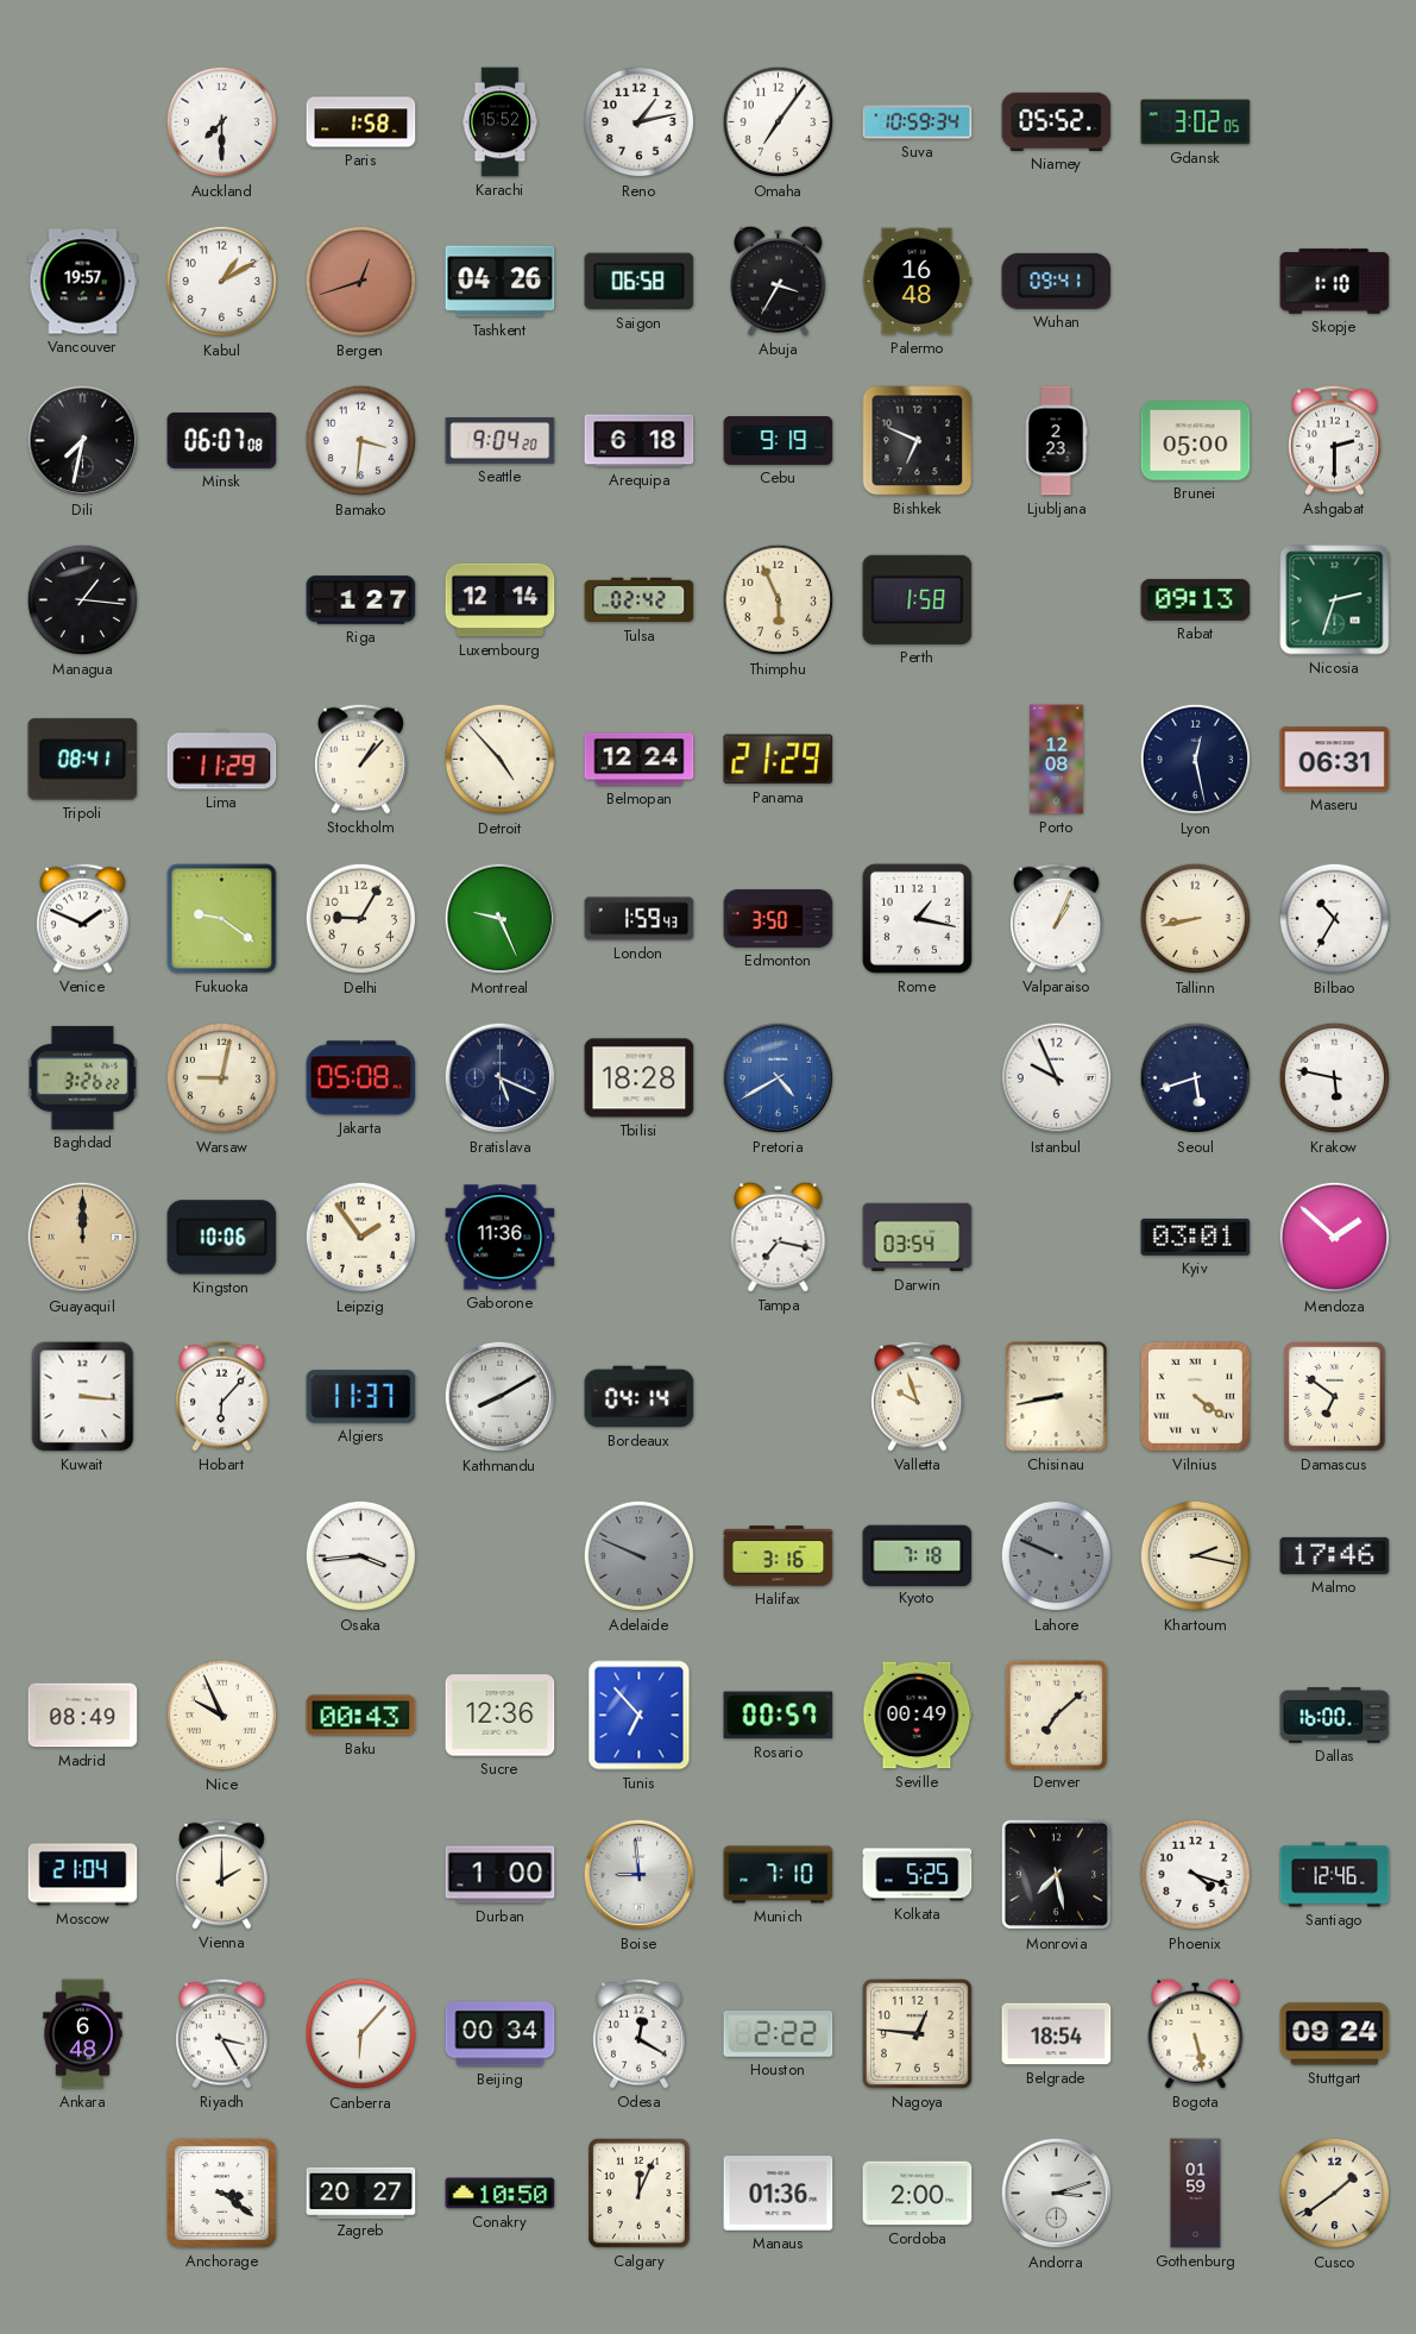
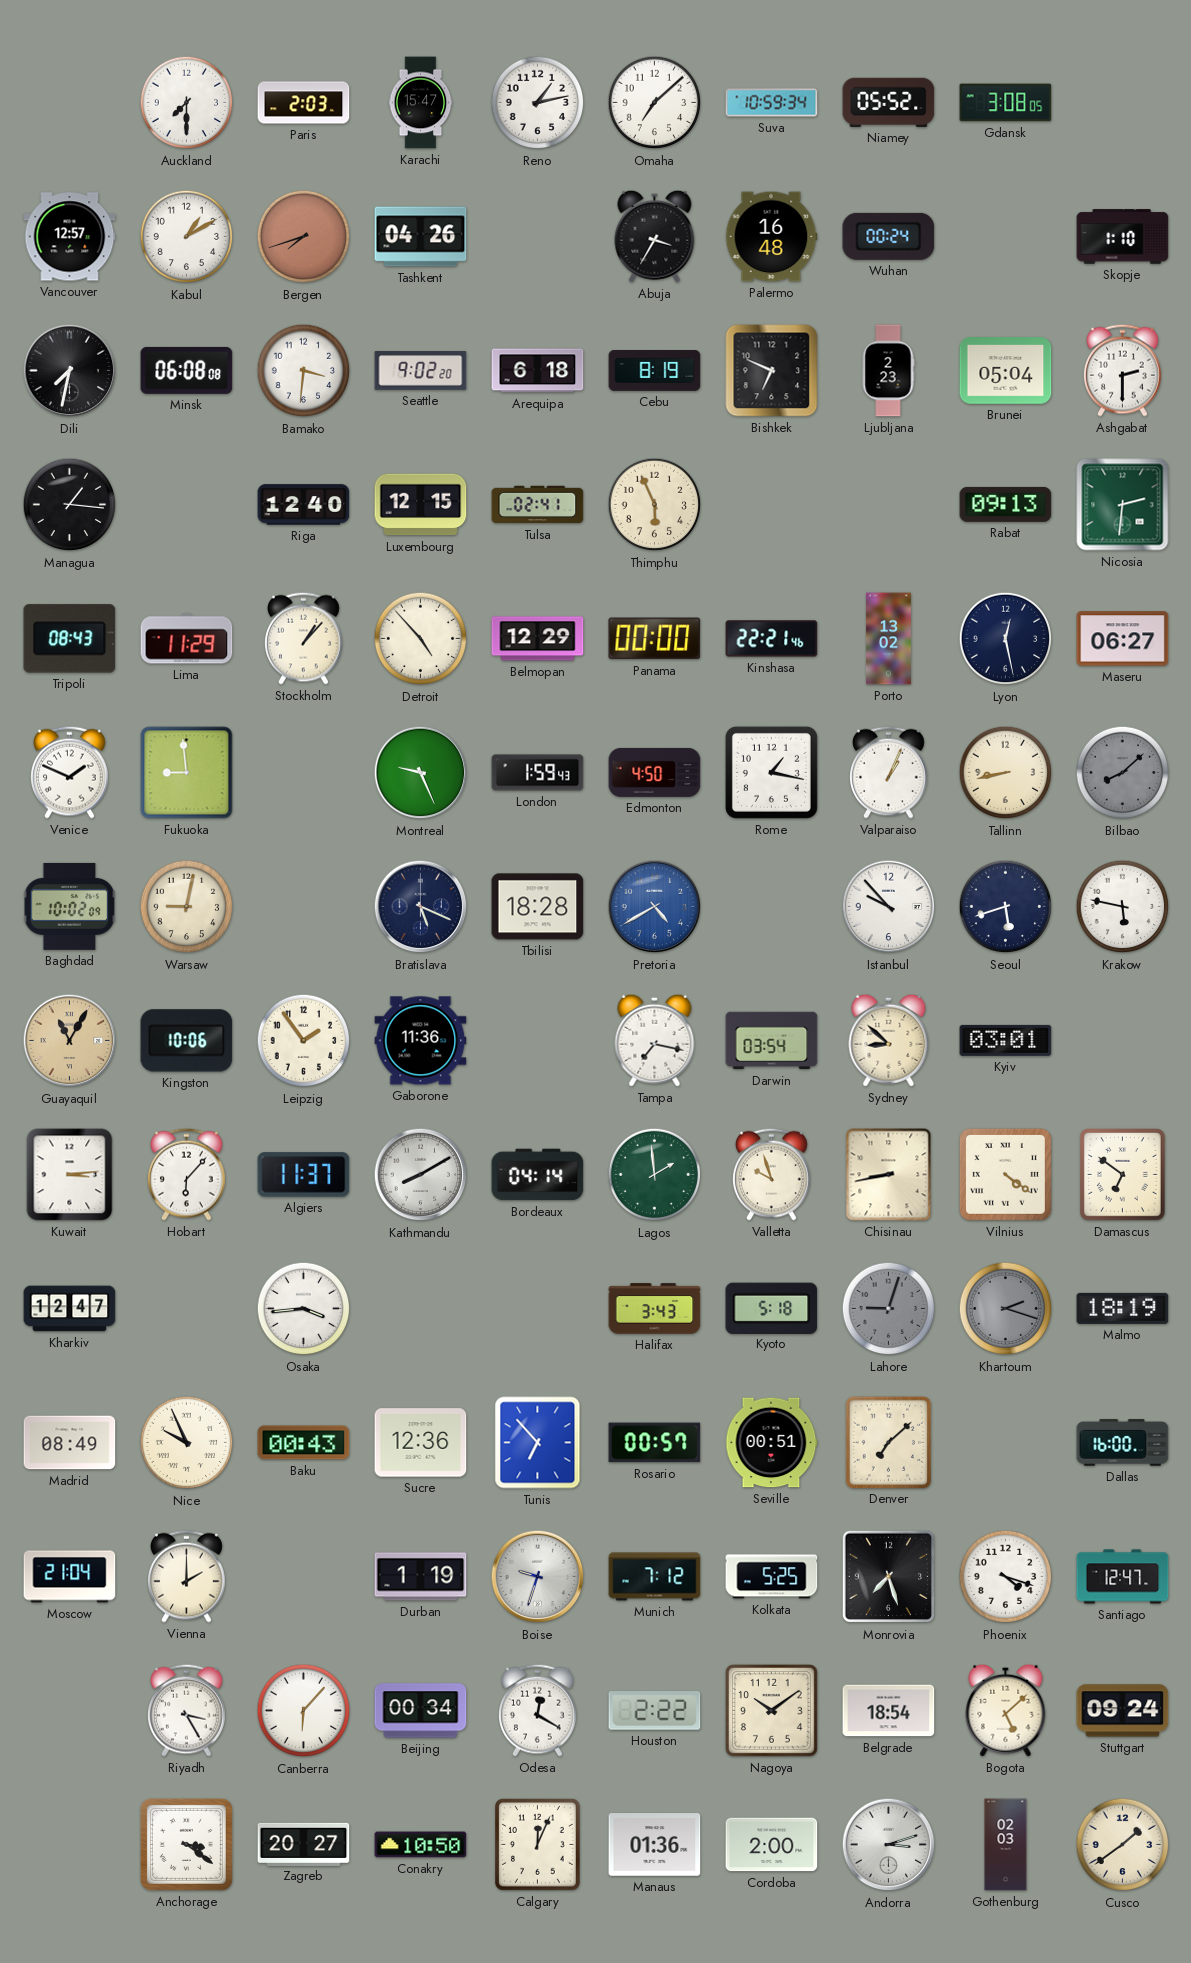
Paris: 1:58 -> 2:03
Karachi: 15:52 -> 15:47
Omaha: 7:06 -> 7:08
Gdansk: 3:02 -> 3:08
Vancouver: 19:57 -> 12:57
Bergen: 12:42 -> 7:42
Saigon: 06:58 -> none
Wuhan: 09:41 -> 00:24
Minsk: 06:07 -> 06:08
Seattle: 9:04 -> 9:02
Cebu: 9:19 -> 8:19
Brunei: 05:00 -> 05:04
Riga: 1:27 -> 12:40
Luxembourg: 12:14 -> 12:15
Tulsa: 02:42 -> 02:41
Perth: 1:58 -> none
Nicosia: 2:33 -> 2:31
Tripoli: 08:41 -> 08:43
Belmopan: 12:24 -> 12:29
Panama: 21:29 -> 00:00
Kinshasa: none -> 22:21
Porto: 12:08 -> 13:02
Maseru: 06:31 -> 06:27
Fukuoka: 9:21 -> 8:59
Delhi: 9:05 -> none
Edmonton: 3:50 -> 4:50
Bilbao: 10:35 -> 8:08
Bilbao dial: white -> grey
Baghdad: 3:26 -> 10:02
Jakarta: 05:08 -> none
Istanbul: 9:56 -> 9:53
Guayaquil: 12:00 -> 11:05
Sydney: none -> 8:52
Mendoza: 1:52 -> none
Kuwait: 3:16 -> 3:14
Lagos: none -> 1:59
Kharkiv: none -> 12:47
Adelaide: 9:49 -> none
Halifax: 3:16 -> 3:43
Kyoto: 7:18 -> 5:18
Lahore: 9:49 -> 9:03
Khartoum: 2:17 -> 2:18
Khartoum dial: cream -> grey
Malmo: 17:46 -> 18:19
Seville: 00:49 -> 00:51
Durban: 1:00 -> 1:19
Boise: 8:59 -> 9:33
Munich: 7:10 -> 7:12
Monrovia: 7:28 -> 7:27
Santiago: 12:46 -> 12:47
Ankara: 6:48 -> none
Nagoya: 12:46 -> 10:09
Bogota: 5:28 -> 5:08
Gothenburg: 01:59 -> 02:03
